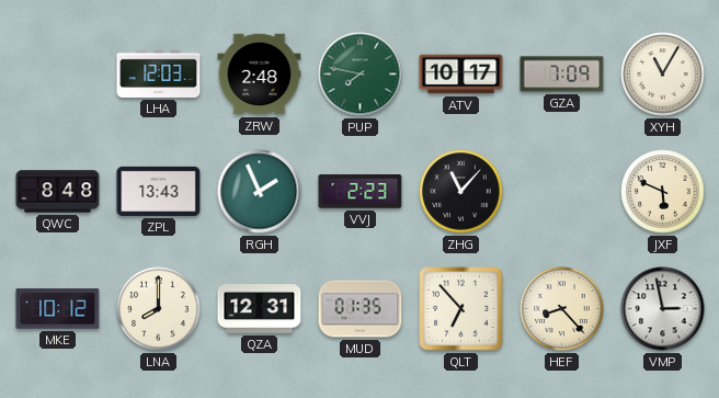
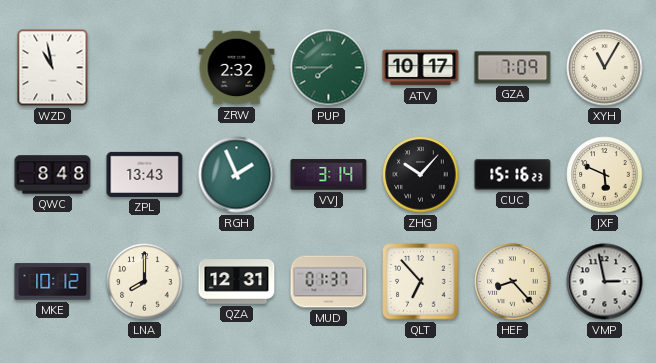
WZD: none -> 10:58
LHA: 12:03 -> none
ZRW: 2:48 -> 2:32
PUP: 7:47 -> 7:45
VVJ: 2:23 -> 3:14
ZHG: 11:07 -> 10:07
CUC: none -> 15:16
MUD: 01:35 -> 01:37
